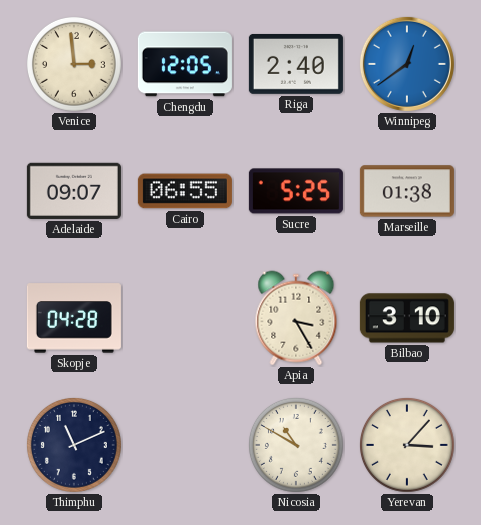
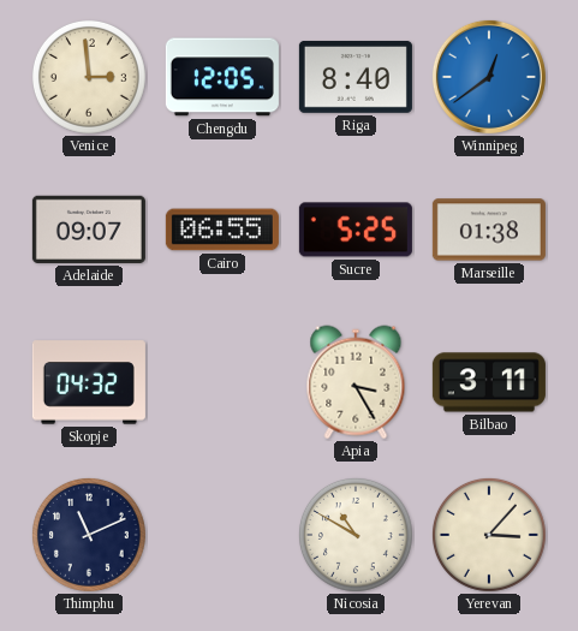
Riga: 2:40 -> 8:40
Skopje: 04:28 -> 04:32
Bilbao: 3:10 -> 3:11
